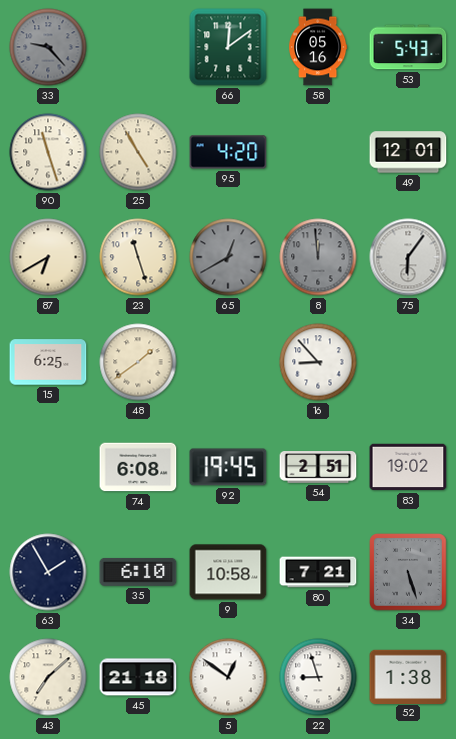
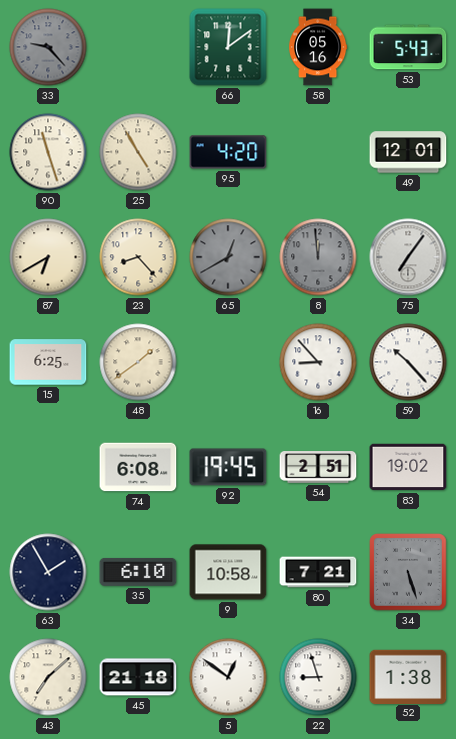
23: 11:27 -> 8:23
75: 6:06 -> 7:06
59: none -> 10:23
